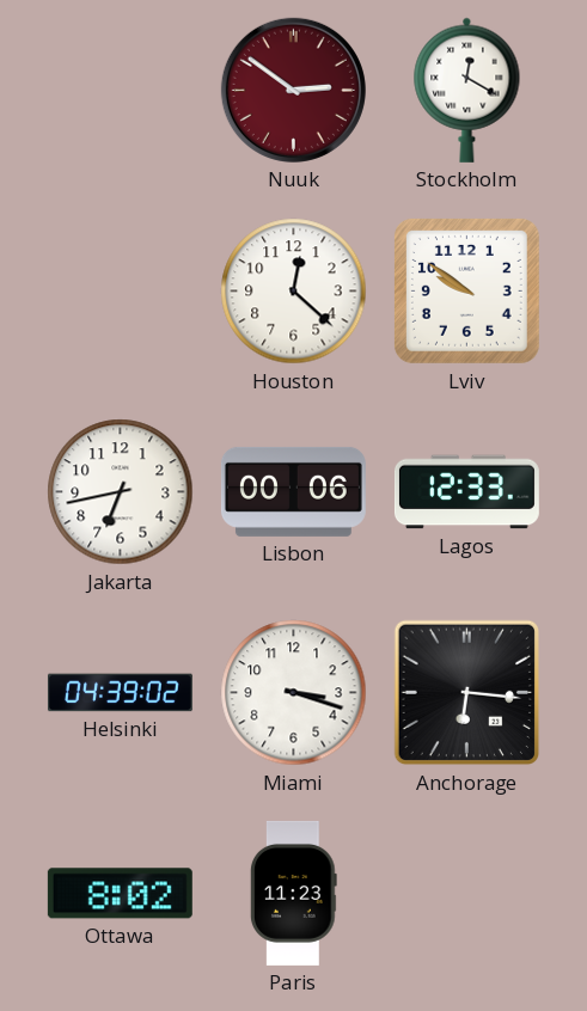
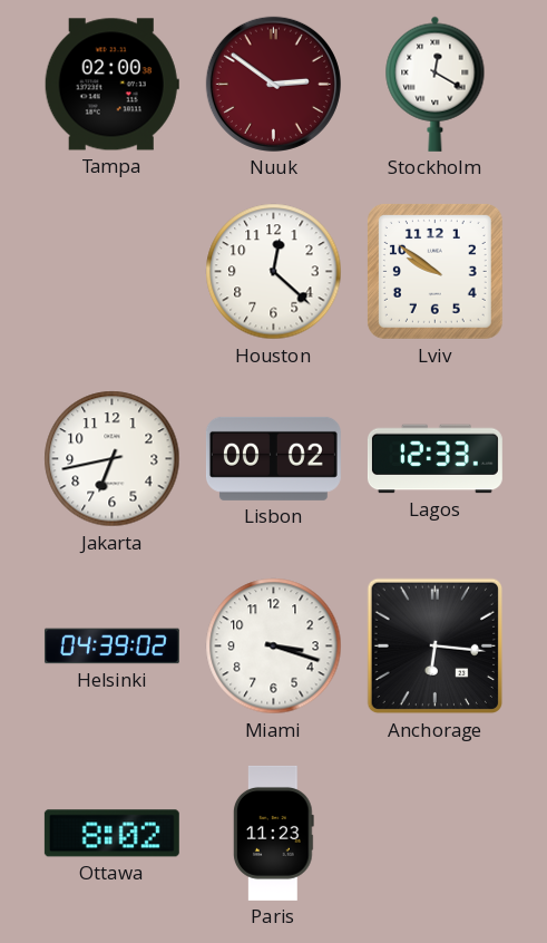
Tampa: none -> 02:00
Lisbon: 00:06 -> 00:02
